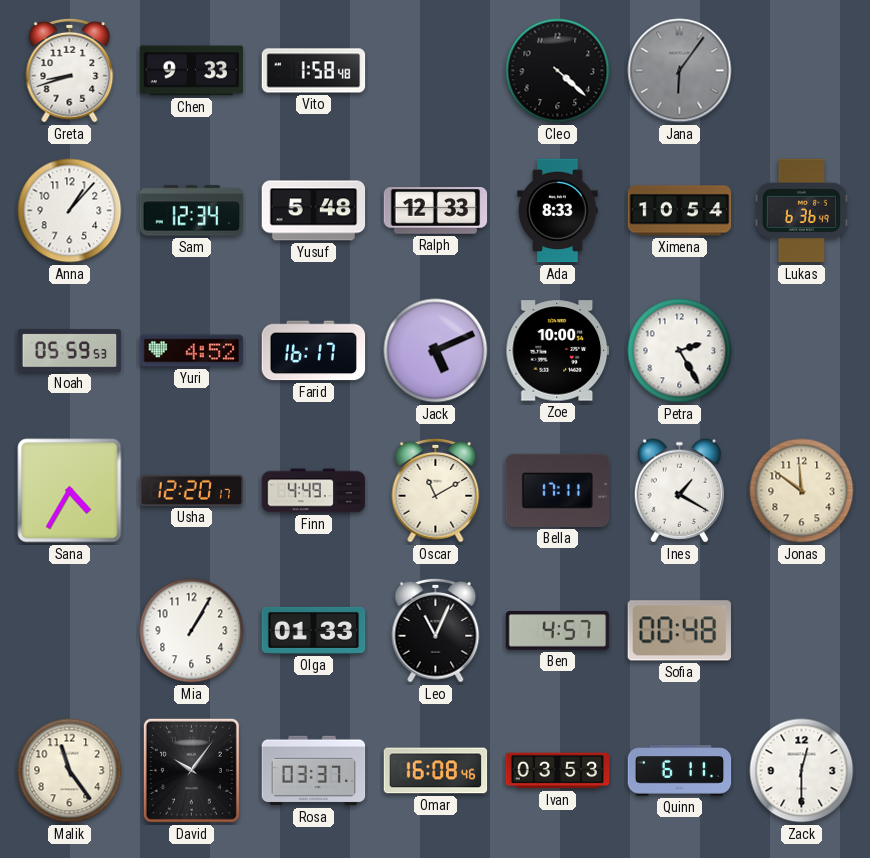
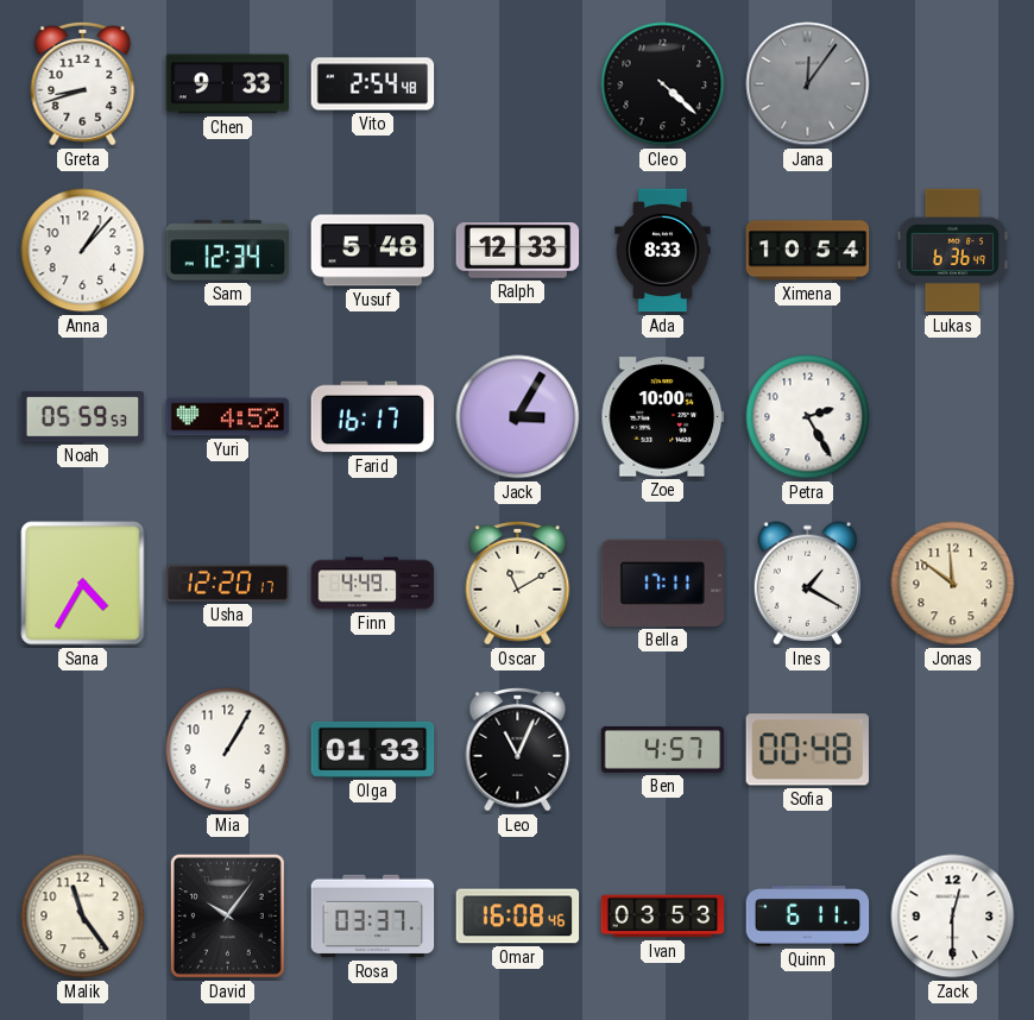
Vito: 1:58 -> 2:54
Jana: 6:06 -> 12:06
Jack: 5:11 -> 3:05
